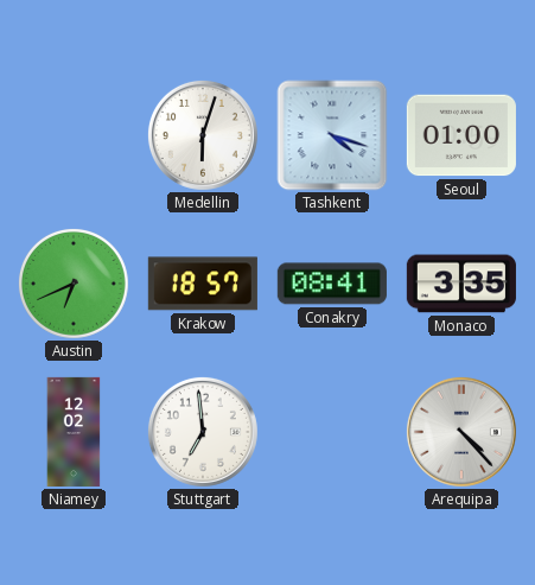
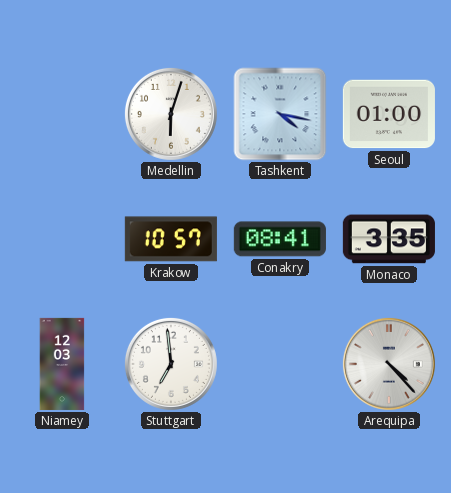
Tashkent: 4:18 -> 4:17
Austin: 6:41 -> none
Krakow: 18:57 -> 10:57
Niamey: 12:02 -> 12:03
